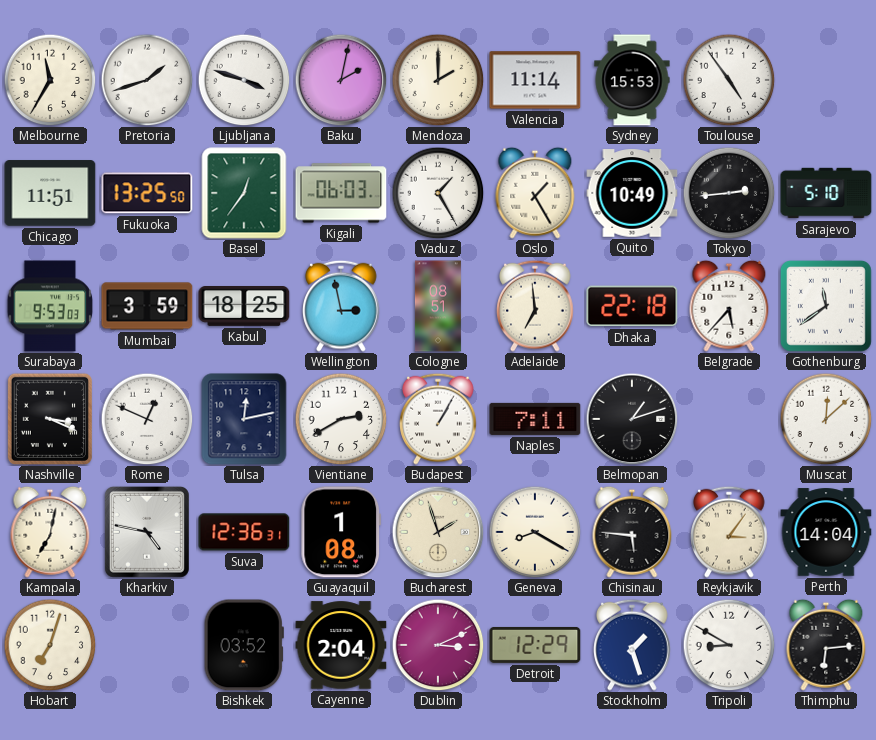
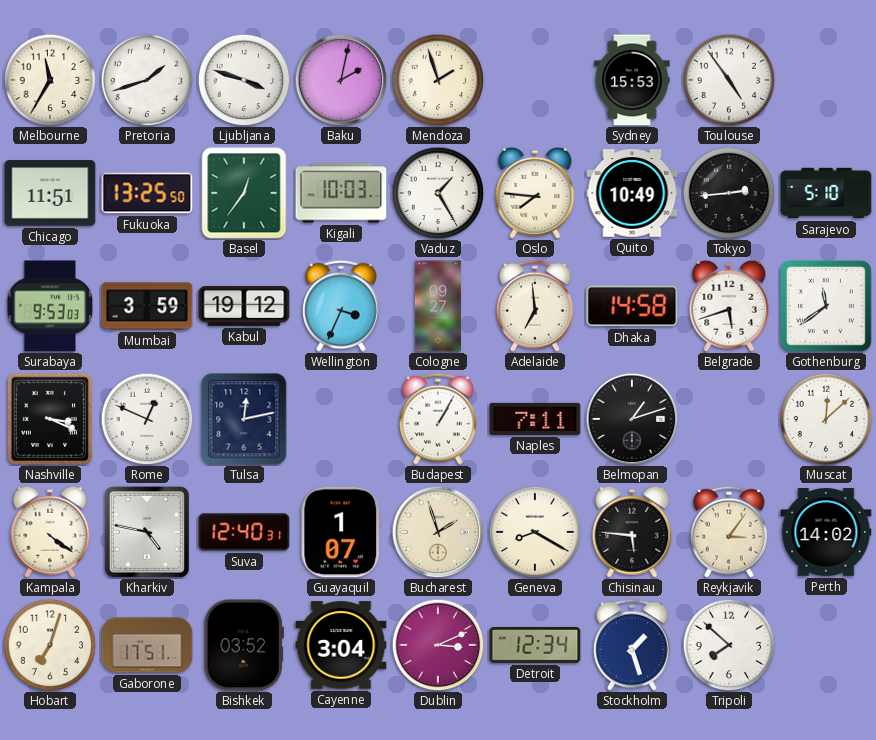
Mendoza: 2:00 -> 1:57
Valencia: 11:14 -> none
Kigali: 06:03 -> 10:03
Oslo: 1:25 -> 7:46
Kabul: 18:25 -> 19:12
Wellington: 2:58 -> 3:34
Cologne: 08:51 -> 09:27
Dhaka: 22:18 -> 14:58
Belgrade: 5:37 -> 5:42
Vientiane: 2:40 -> none
Kampala: 7:02 -> 4:21
Suva: 12:36 -> 12:40
Guayaquil: 1:08 -> 1:07
Perth: 14:04 -> 14:02
Gaborone: none -> 17:51
Cayenne: 2:04 -> 3:04
Detroit: 12:29 -> 12:34
Tripoli: 8:50 -> 7:52
Thimphu: 6:14 -> none
